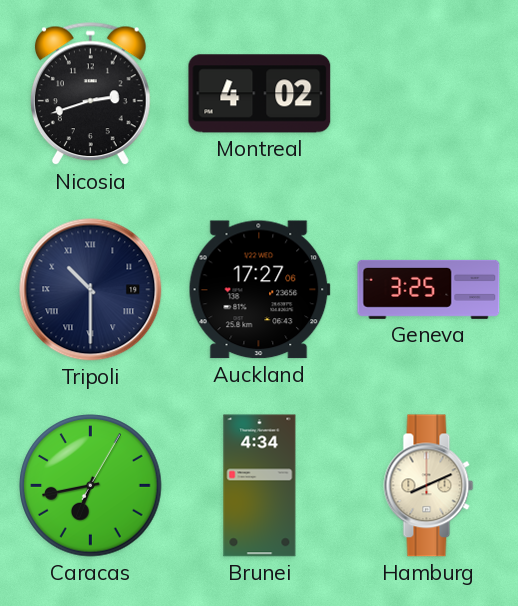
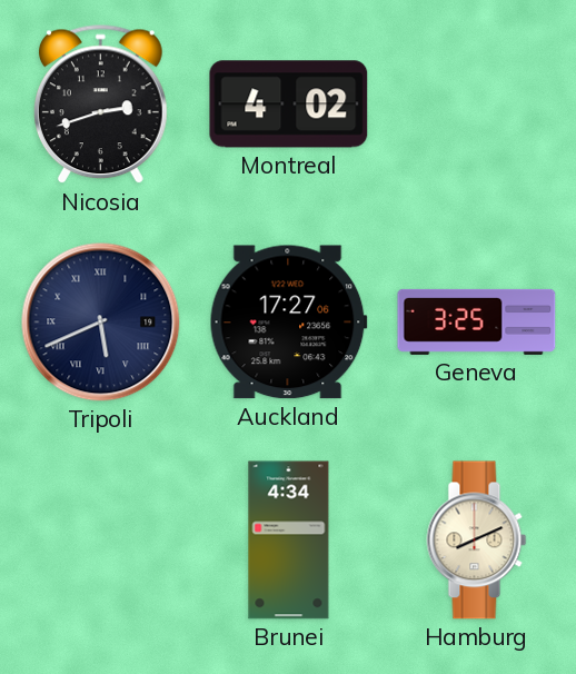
Tripoli: 10:30 -> 5:41
Caracas: 6:43 -> none
